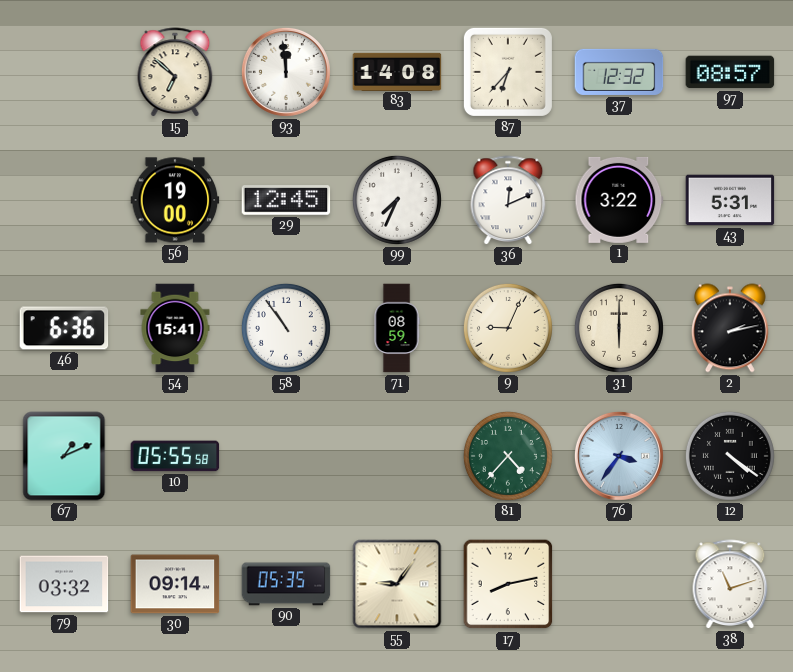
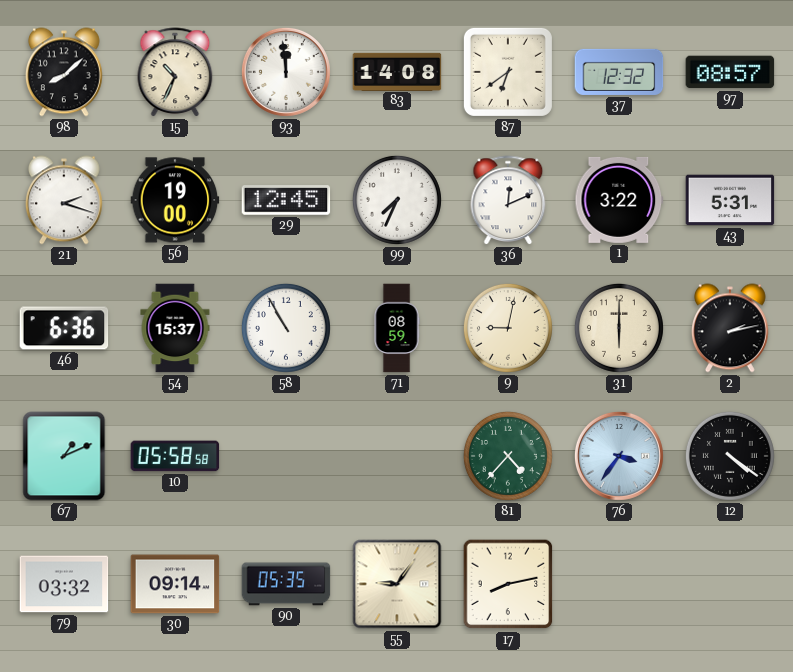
98: none -> 8:08
15: 6:52 -> 10:34
87: 6:37 -> 6:39
21: none -> 2:18
54: 15:41 -> 15:37
58: 10:54 -> 10:55
9: 9:04 -> 9:02
10: 05:55 -> 05:58
38: 11:12 -> none
